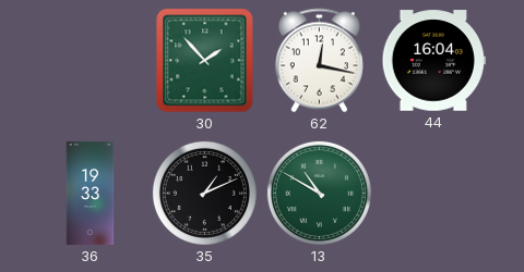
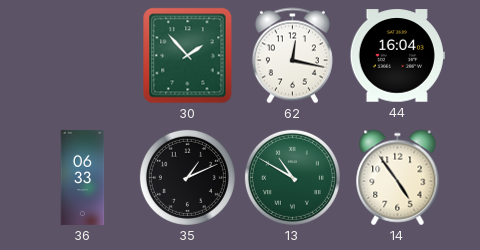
36: 19:33 -> 06:33
14: none -> 4:54
